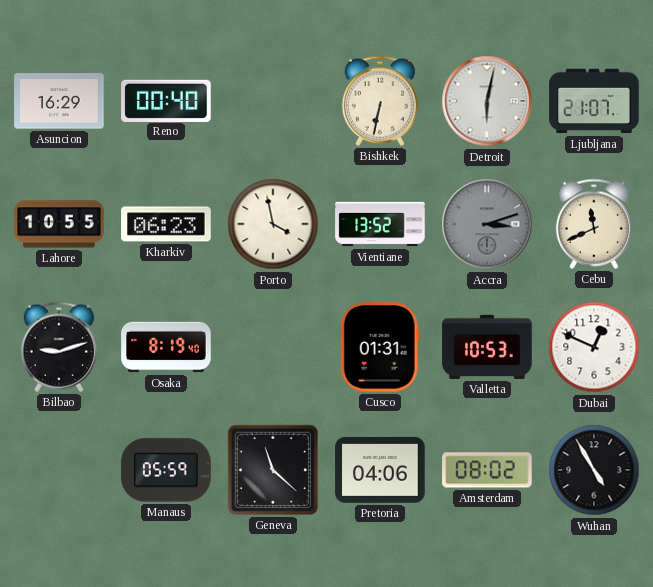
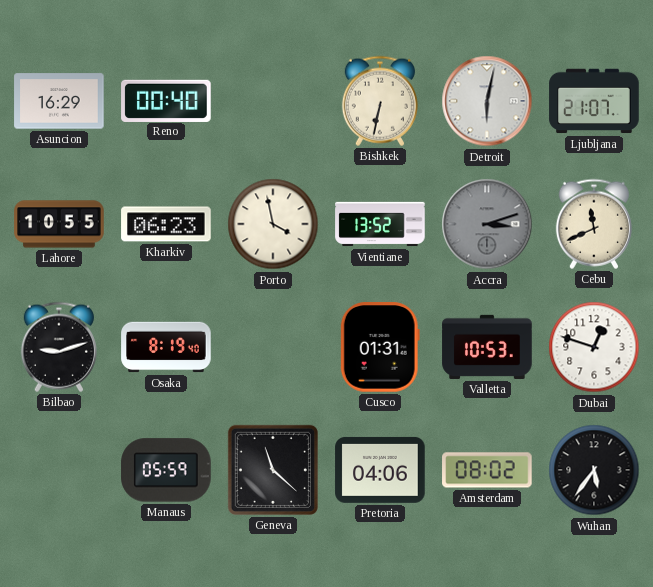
Dubai: 12:49 -> 12:48
Wuhan: 4:55 -> 5:36
